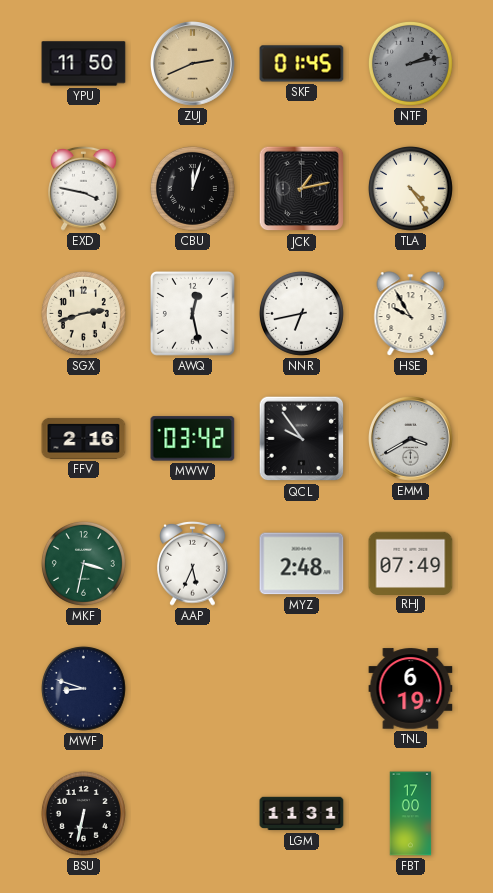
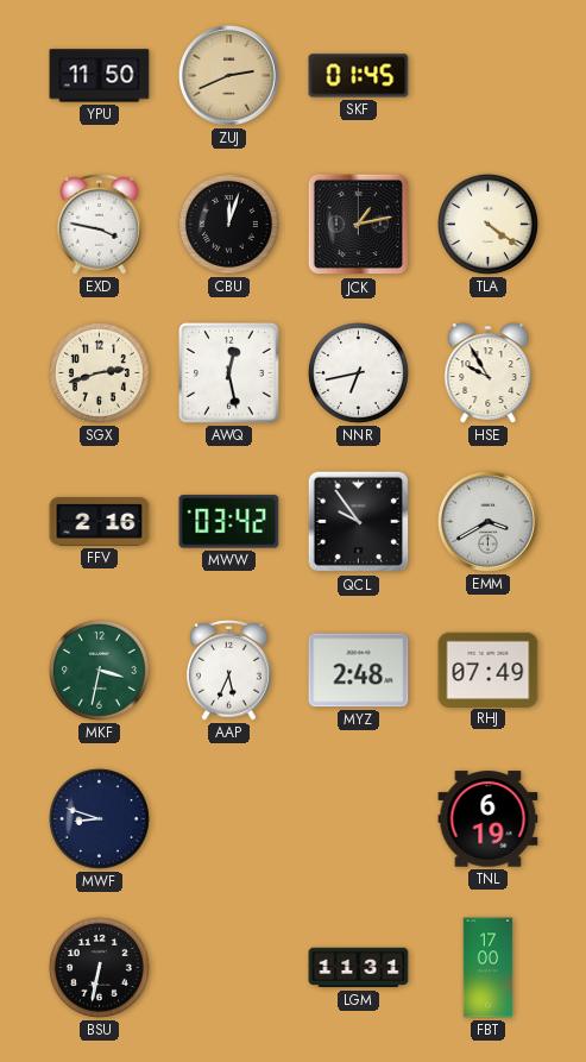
NTF: 2:13 -> none
TLA: 4:24 -> 4:21
